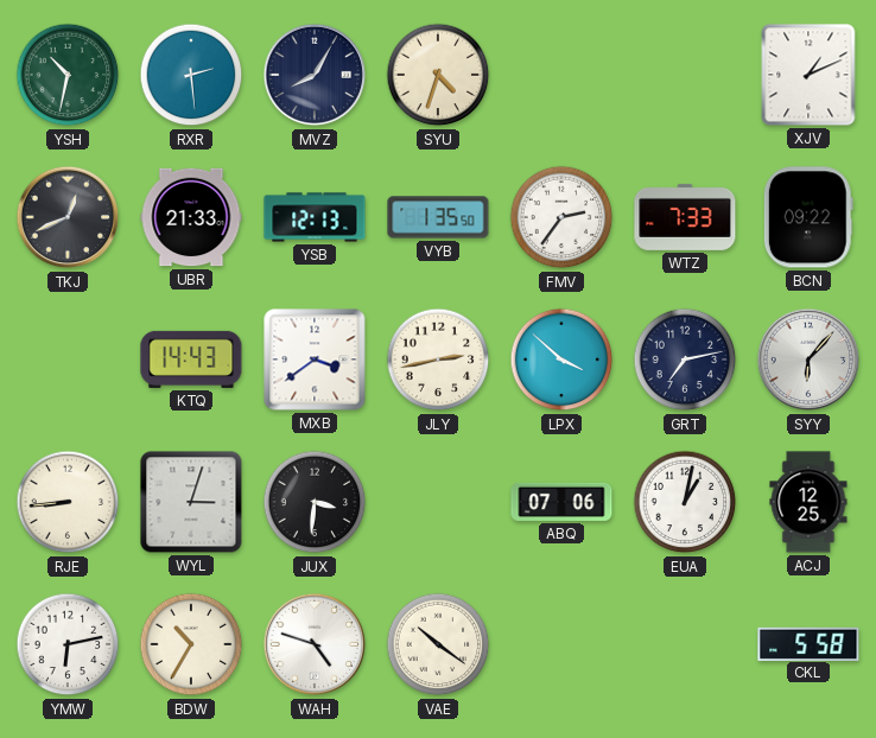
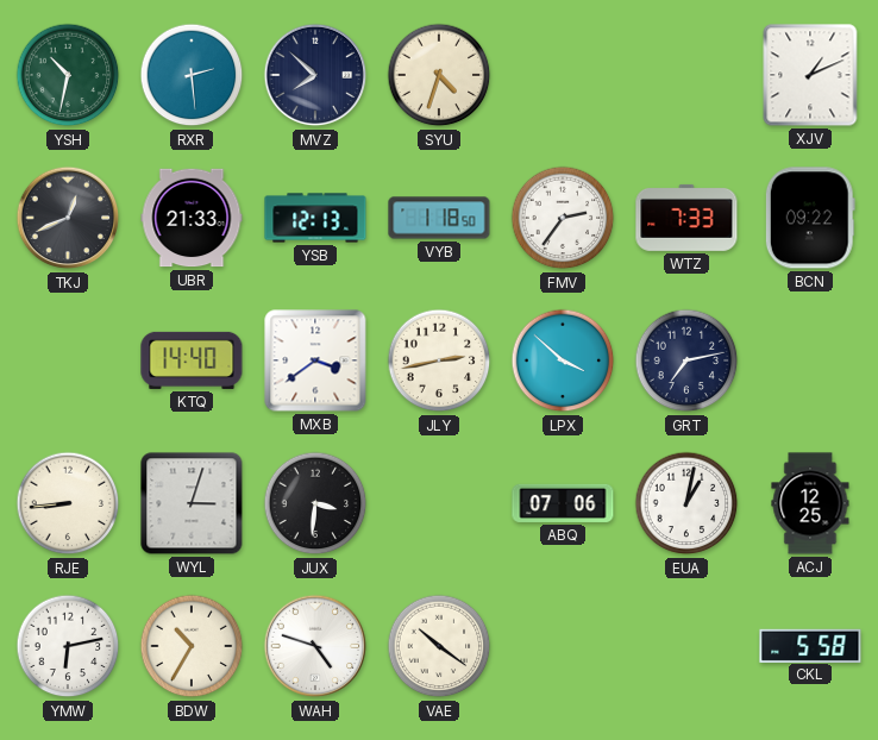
MVZ: 8:05 -> 7:52
VYB: 1:35 -> 1:18
KTQ: 14:43 -> 14:40
SYY: 6:07 -> none
